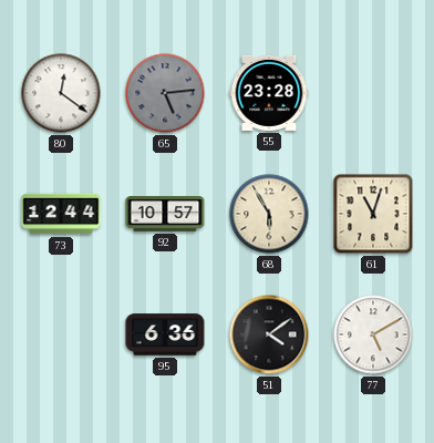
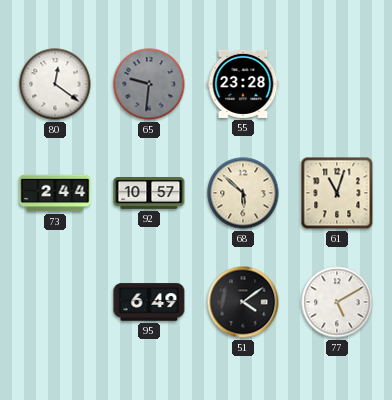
65: 5:14 -> 9:31
73: 12:44 -> 2:44
68: 5:55 -> 5:52
95: 6:36 -> 6:49
